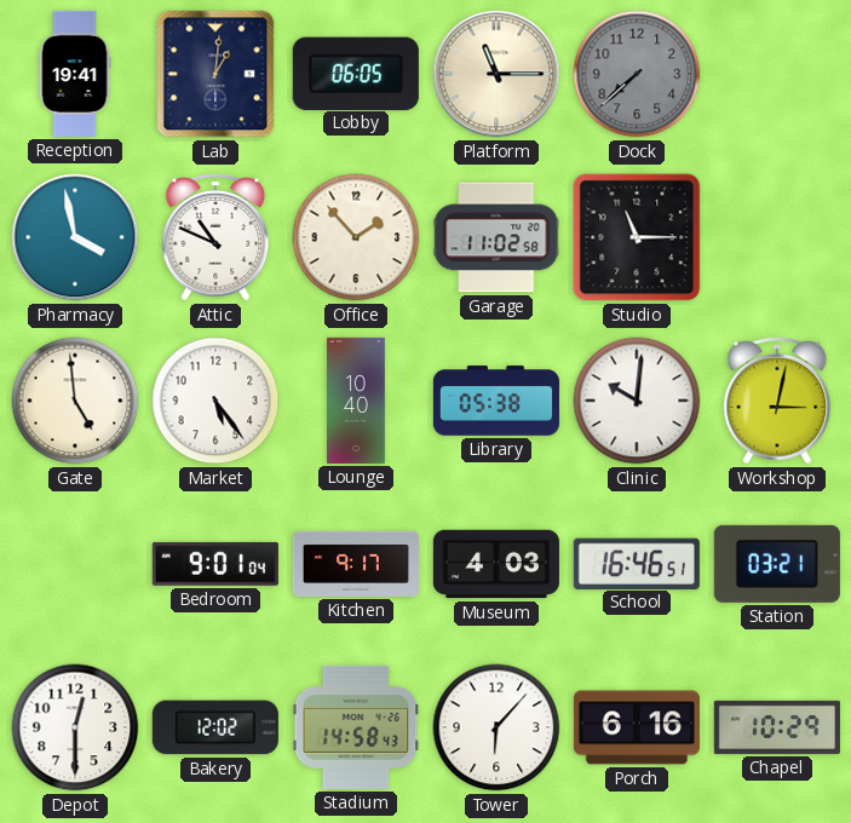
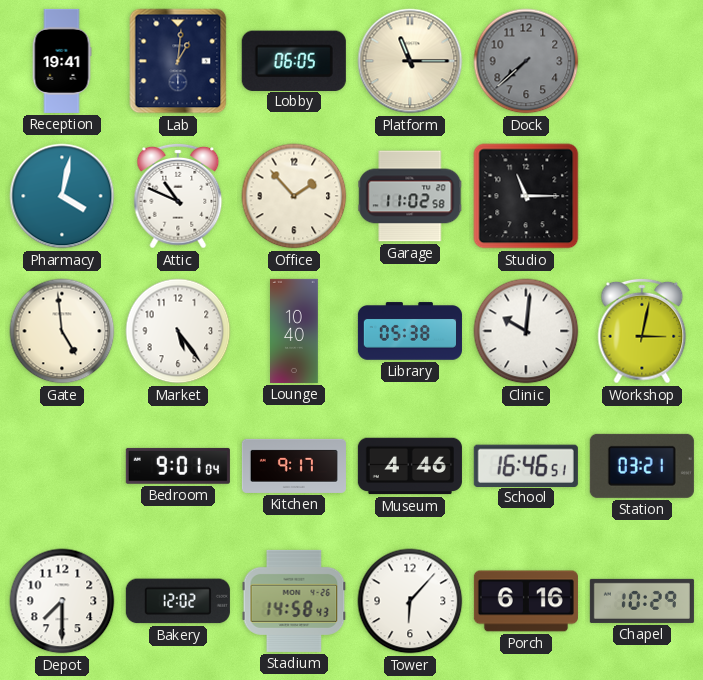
Pharmacy: 3:58 -> 4:02
Museum: 4:03 -> 4:46
Depot: 12:30 -> 7:30
